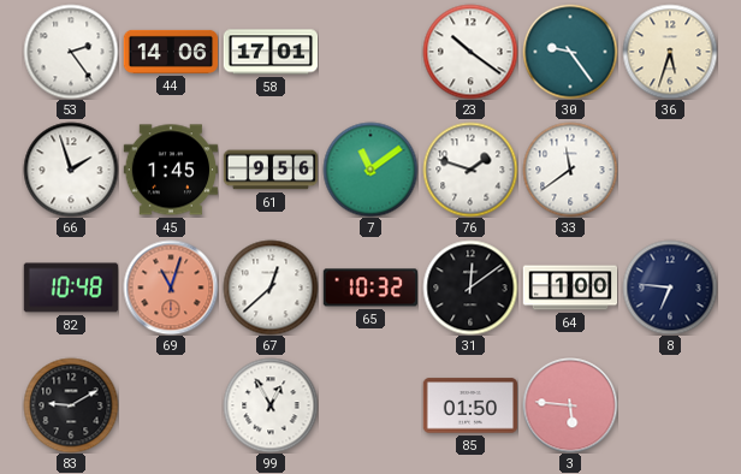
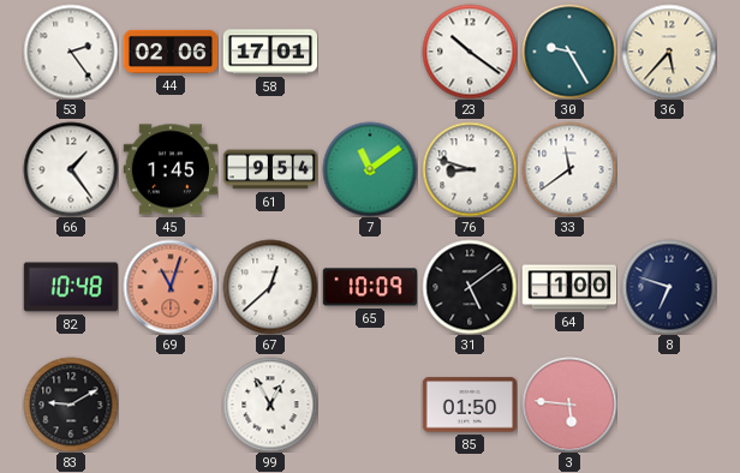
44: 14:06 -> 02:06
30: 9:24 -> 9:25
36: 5:33 -> 5:37
66: 1:57 -> 1:24
61: 9:56 -> 9:54
76: 1:48 -> 8:48
65: 10:32 -> 10:09
31: 12:09 -> 5:09
8: 6:46 -> 6:48
